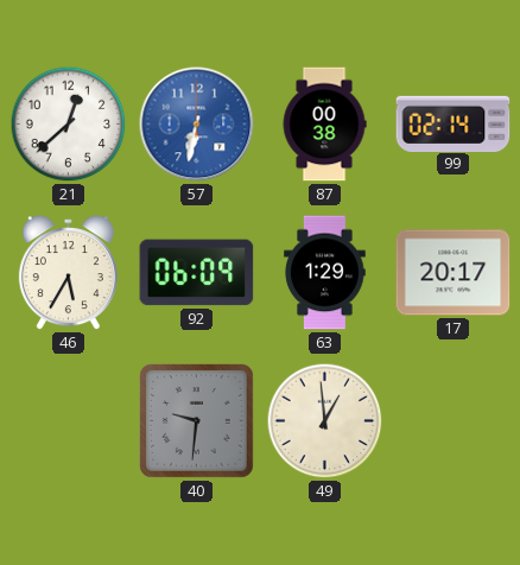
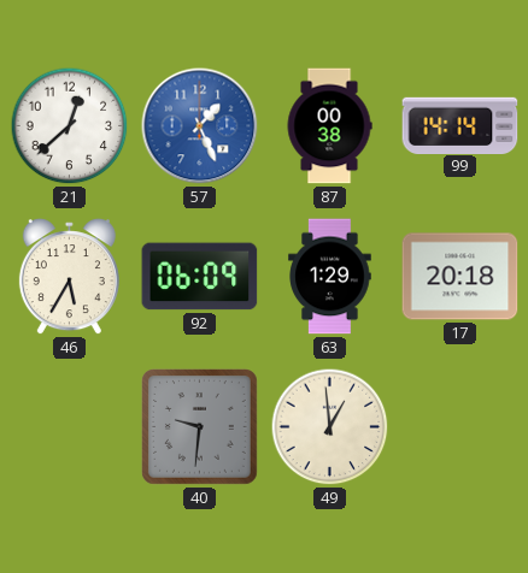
57: 6:32 -> 1:26
99: 02:14 -> 14:14
17: 20:17 -> 20:18
